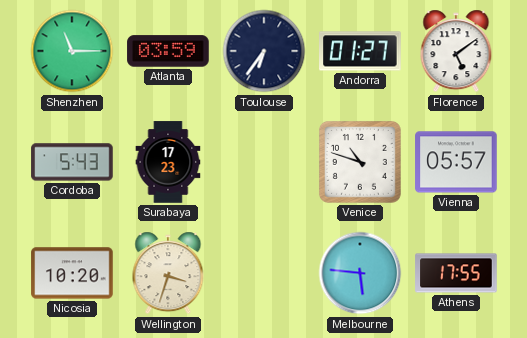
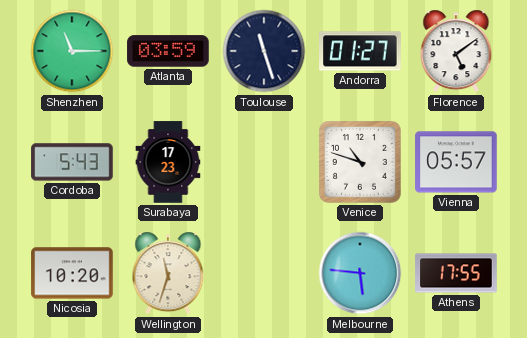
Toulouse: 6:36 -> 11:27
Wellington: 3:33 -> 11:33
